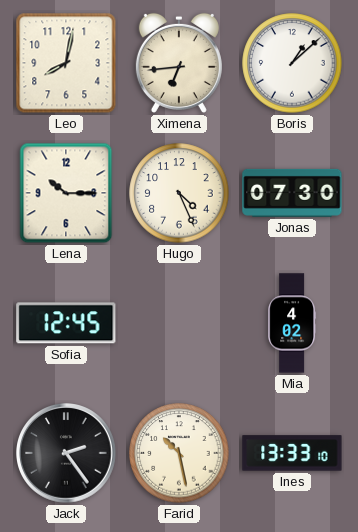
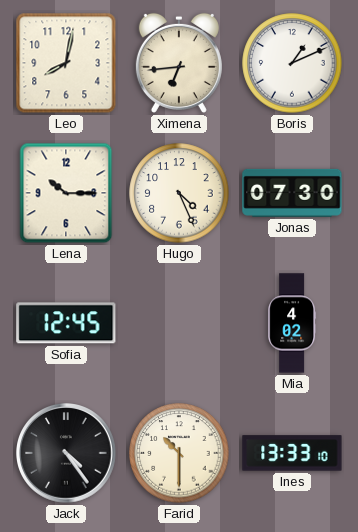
Boris: 1:08 -> 1:11
Jack: 2:24 -> 4:24
Farid: 10:28 -> 10:30
